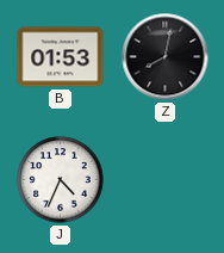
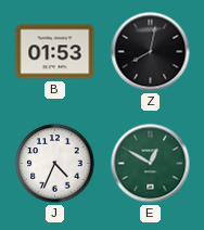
E: none -> 12:50
